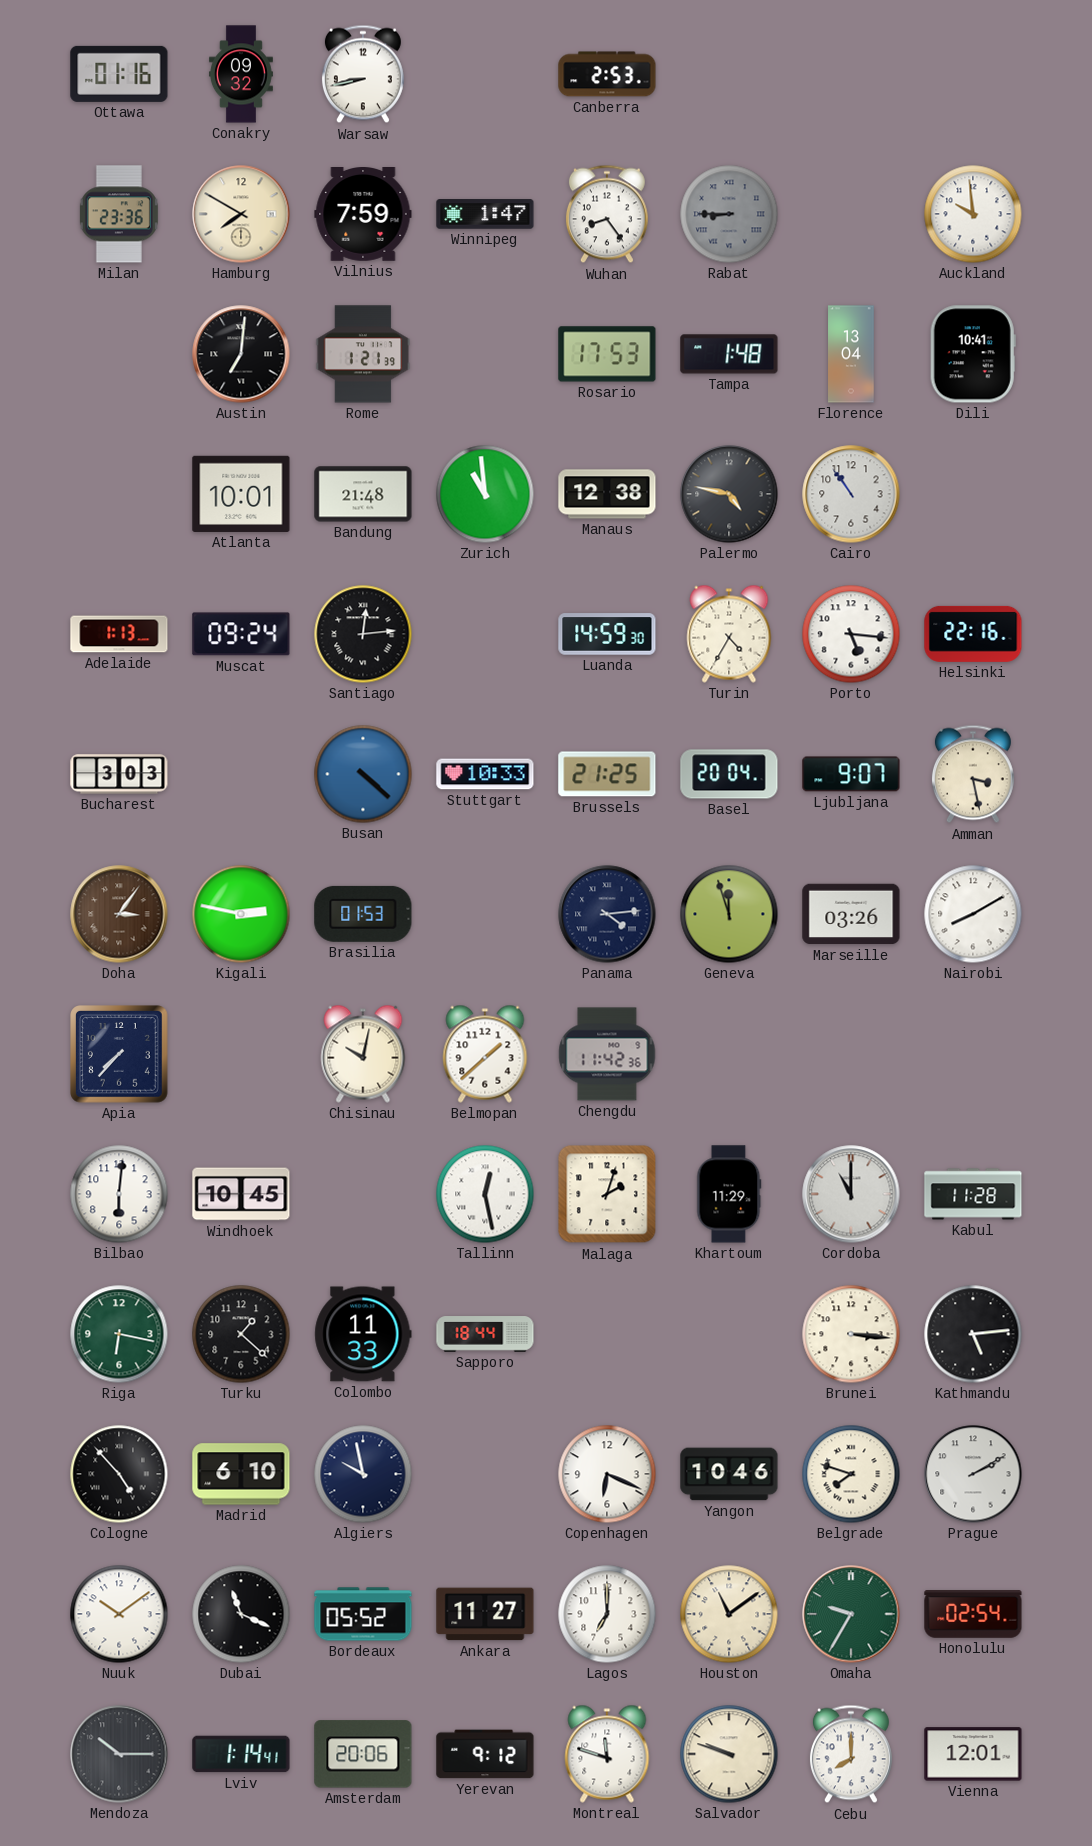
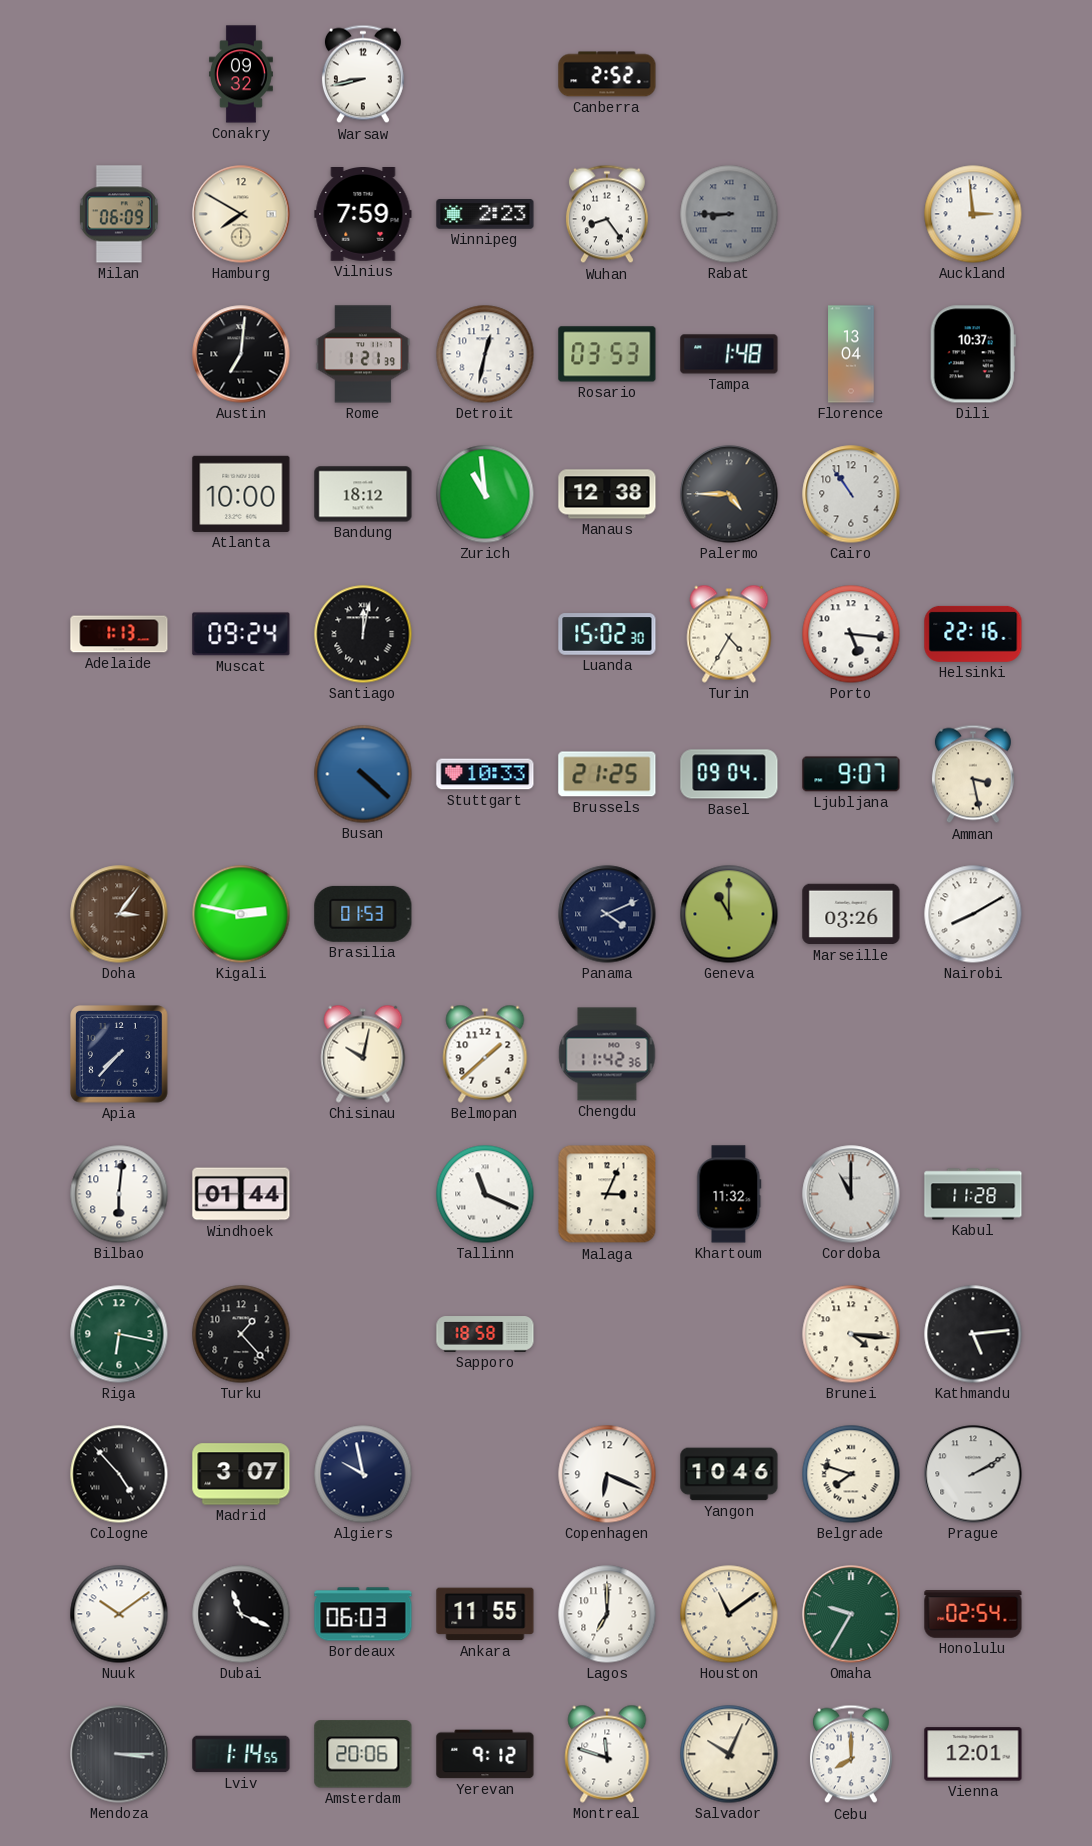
Ottawa: 01:16 -> none
Canberra: 2:53 -> 2:52
Milan: 23:36 -> 06:09
Winnipeg: 1:47 -> 2:23
Auckland: 9:59 -> 2:59
Detroit: none -> 12:32
Rosario: 17:53 -> 03:53
Dili: 10:41 -> 10:37
Atlanta: 10:01 -> 10:00
Bandung: 21:48 -> 18:12
Palermo: 4:47 -> 4:45
Santiago: 12:14 -> 12:02
Luanda: 14:59 -> 15:02
Bucharest: 3:03 -> none
Basel: 20:04 -> 09:04
Panama: 4:14 -> 4:11
Geneva: 11:57 -> 11:00
Windhoek: 10:45 -> 01:44
Tallinn: 12:28 -> 11:19
Malaga: 2:03 -> 3:04
Khartoum: 11:29 -> 11:32
Turku: 1:22 -> 1:23
Colombo: 11:33 -> none
Sapporo: 18:44 -> 18:58
Brunei: 3:16 -> 4:16
Madrid: 6:10 -> 3:07
Bordeaux: 05:52 -> 06:03
Ankara: 11:27 -> 11:55
Mendoza: 10:15 -> 3:15
Lviv: 1:14:41 -> 1:14:55
Salvador: 9:48 -> 10:04
